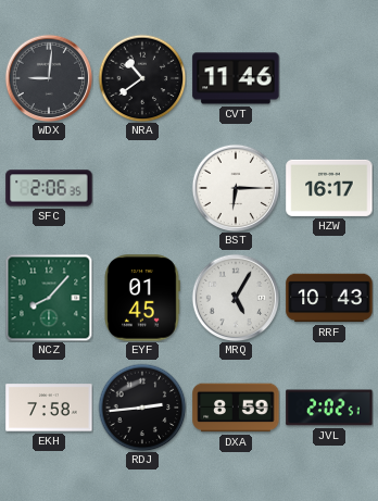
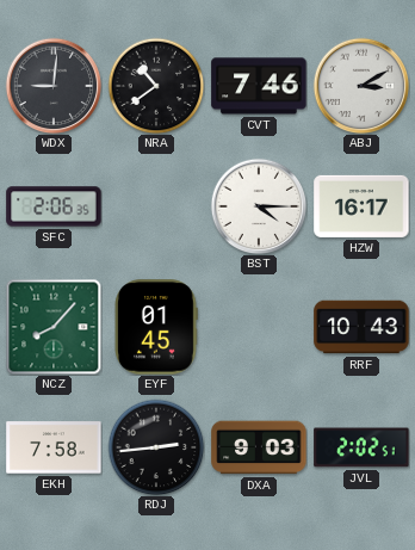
CVT: 11:46 -> 7:46
ABJ: none -> 3:10
BST: 6:15 -> 4:15
MRQ: 5:05 -> none
DXA: 8:59 -> 9:03
